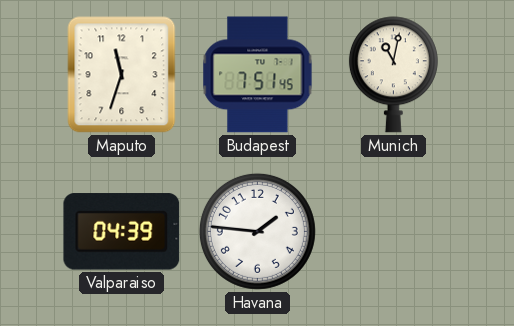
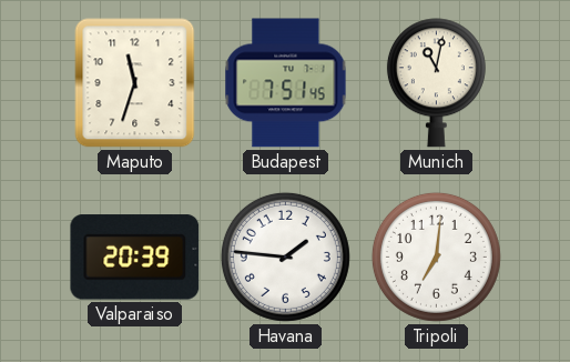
Valparaiso: 04:39 -> 20:39
Tripoli: none -> 7:01
